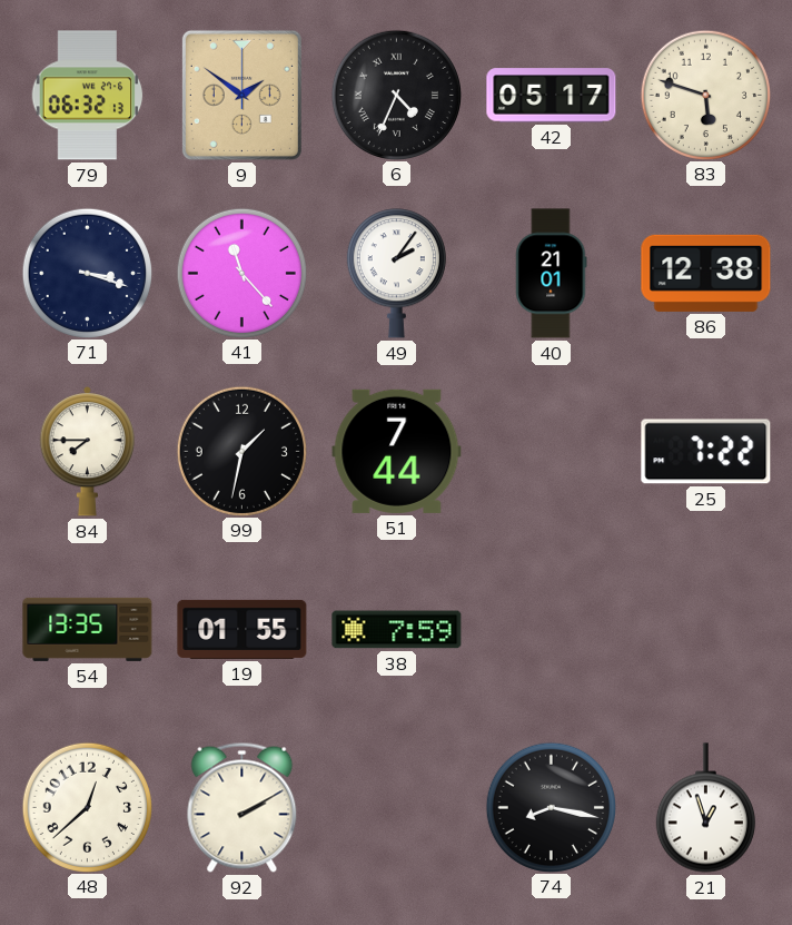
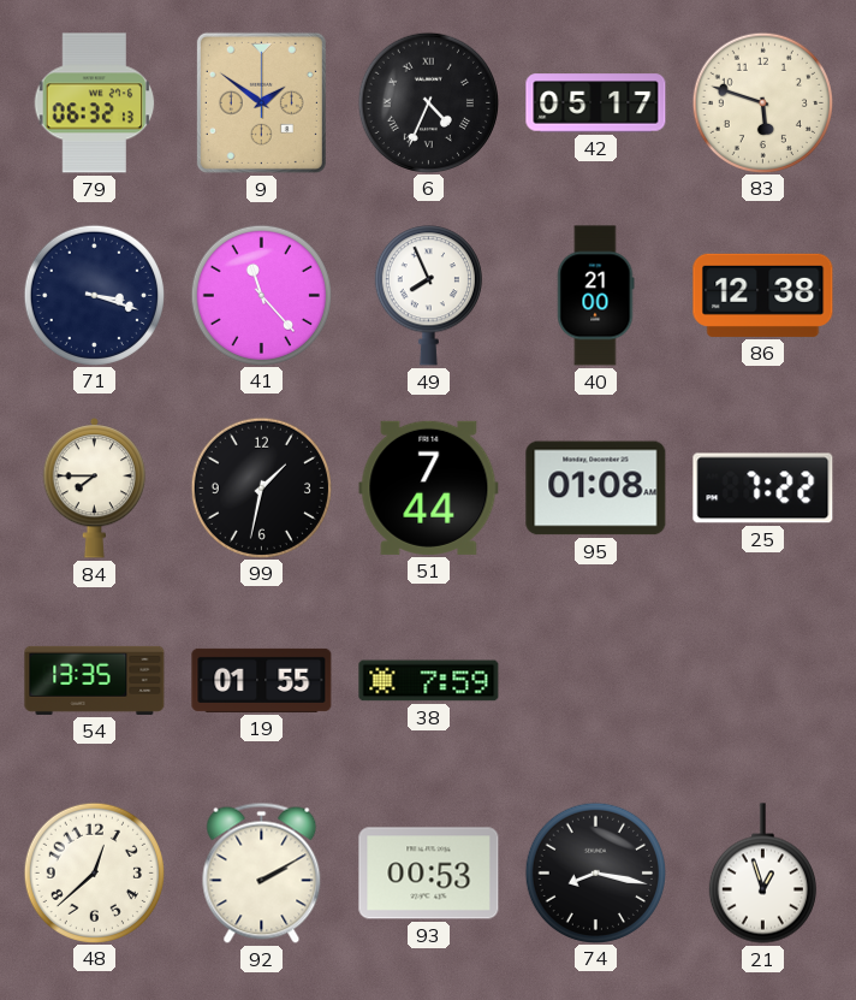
49: 2:06 -> 7:56
40: 21:01 -> 21:00
95: none -> 01:08
93: none -> 00:53
